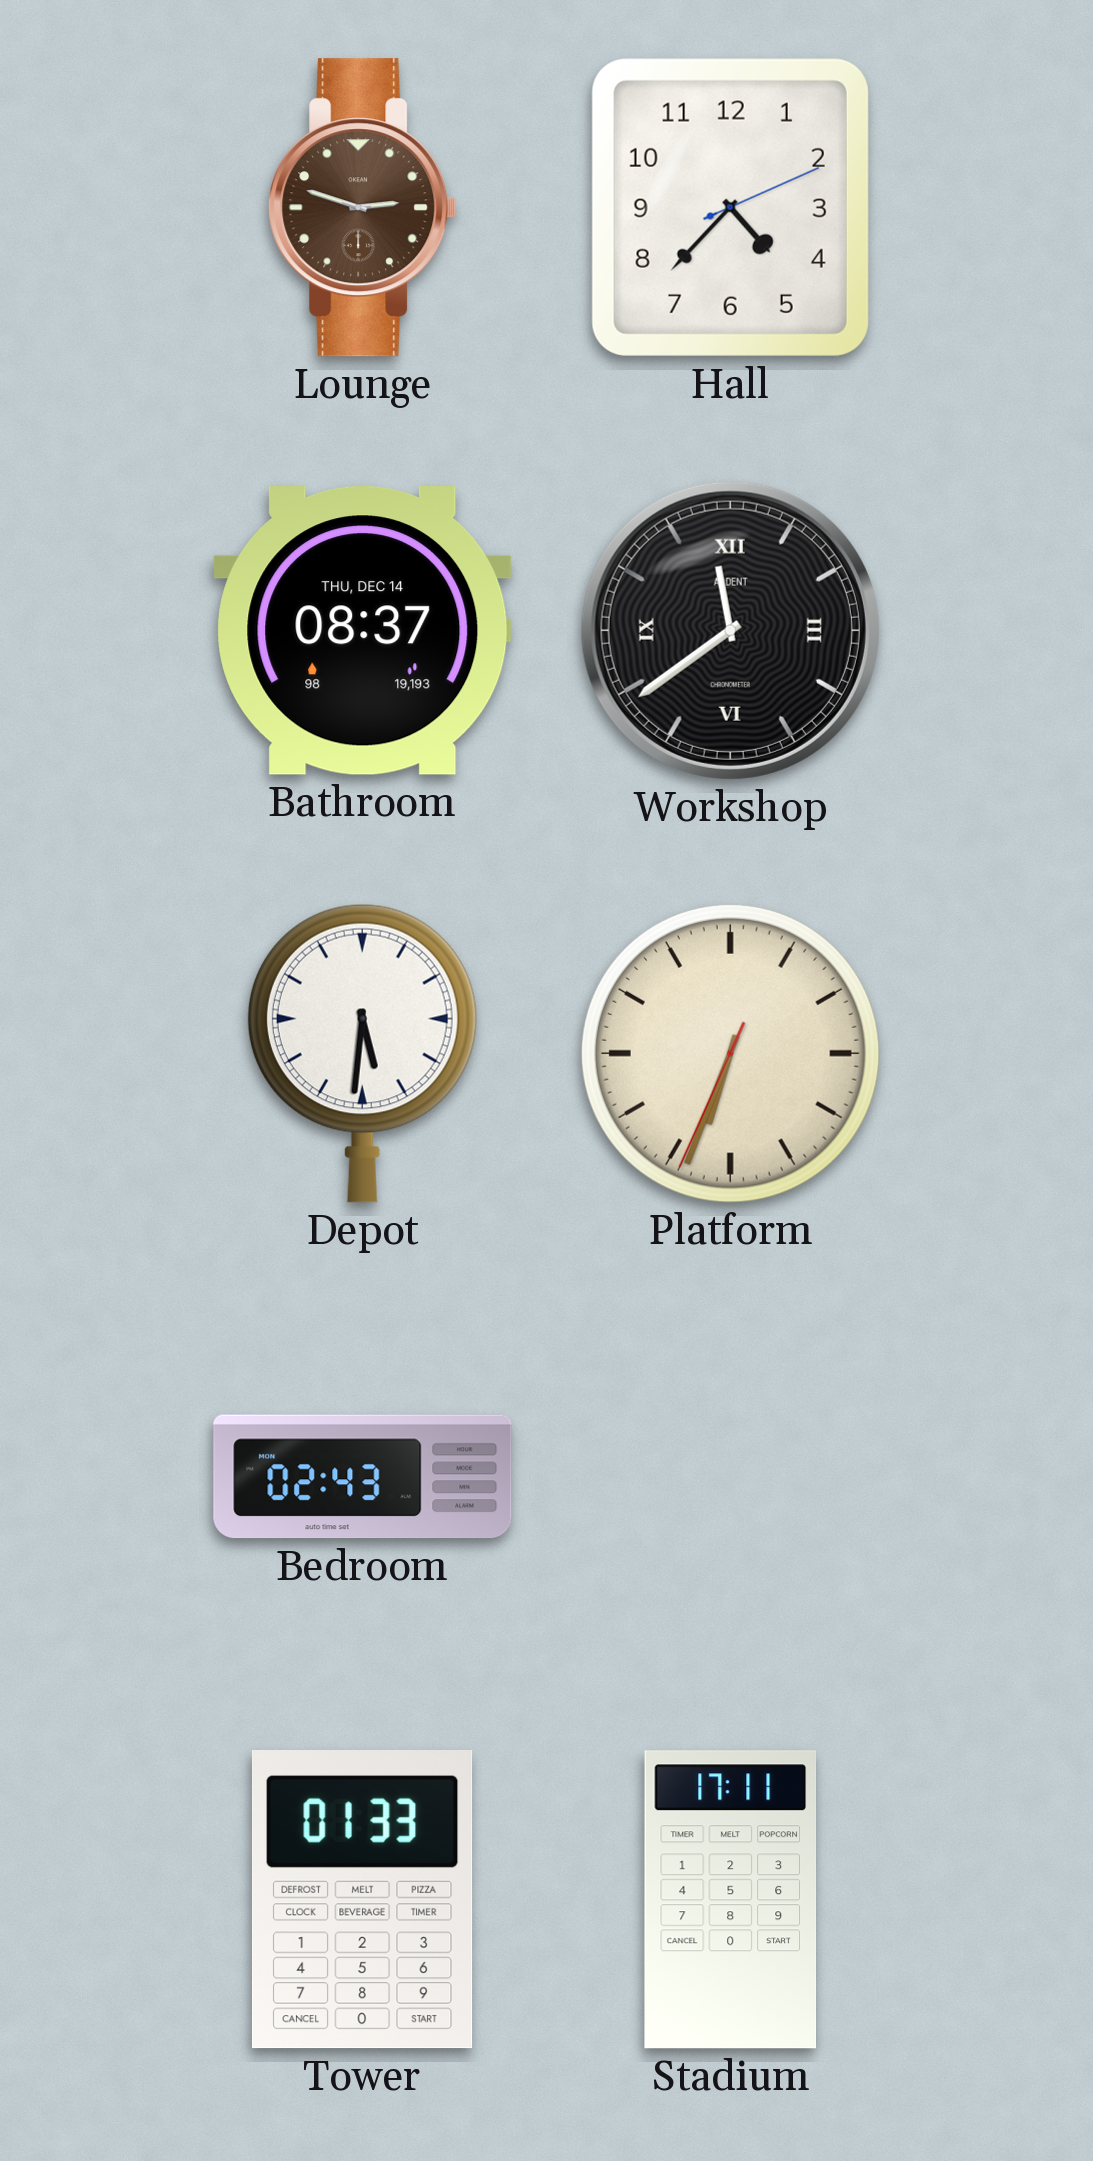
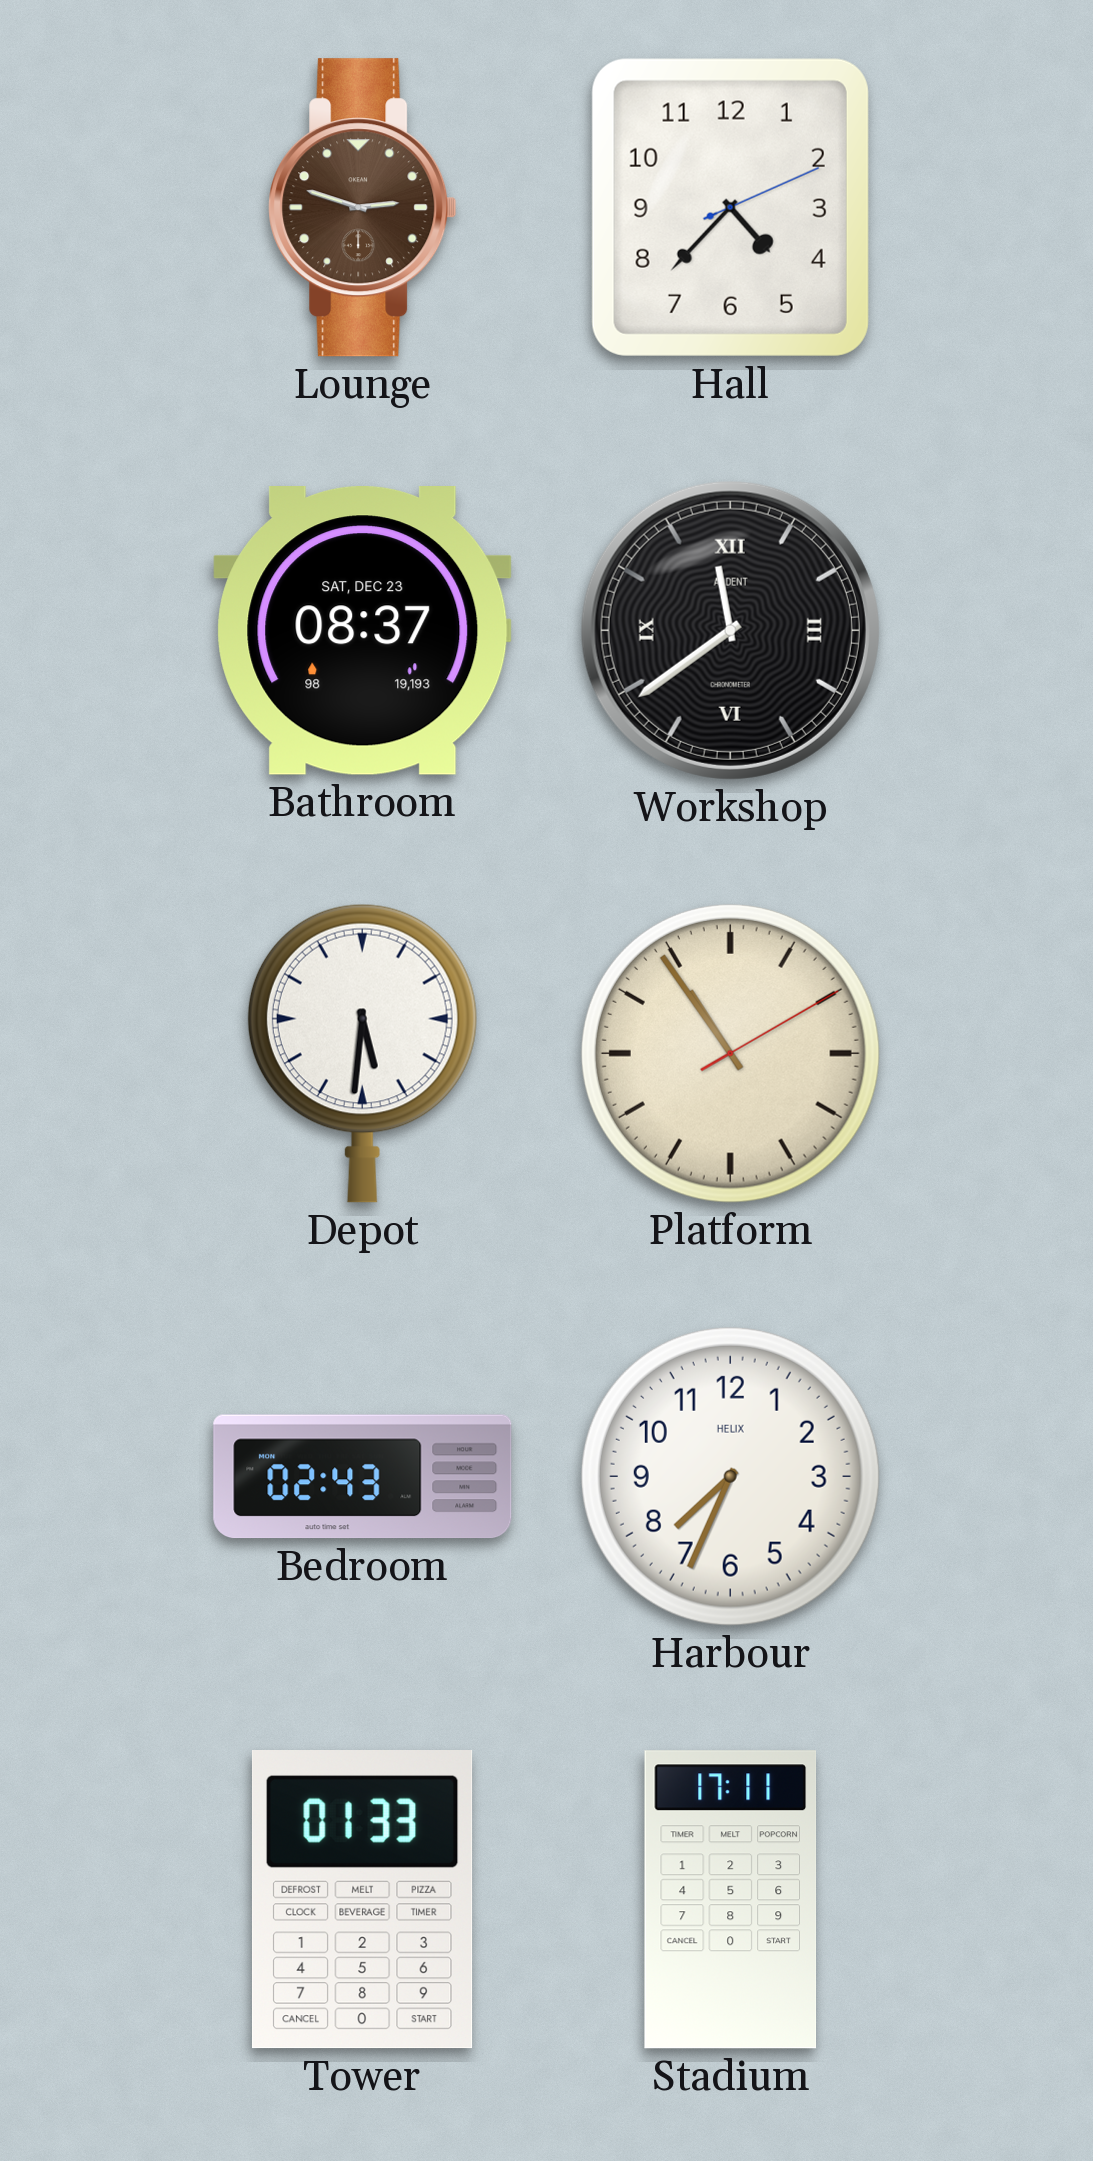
Bathroom date: THU, DEC 14 -> SAT, DEC 23
Platform: 6:33 -> 10:54
Harbour: none -> 7:34
